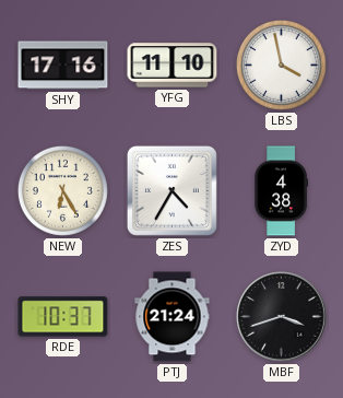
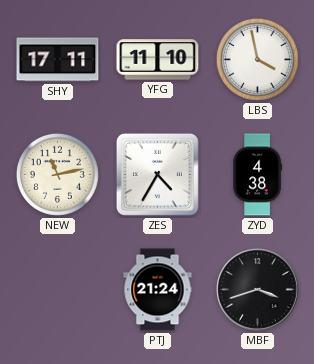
SHY: 17:16 -> 17:11
NEW: 6:25 -> 11:13
RDE: 10:37 -> none
